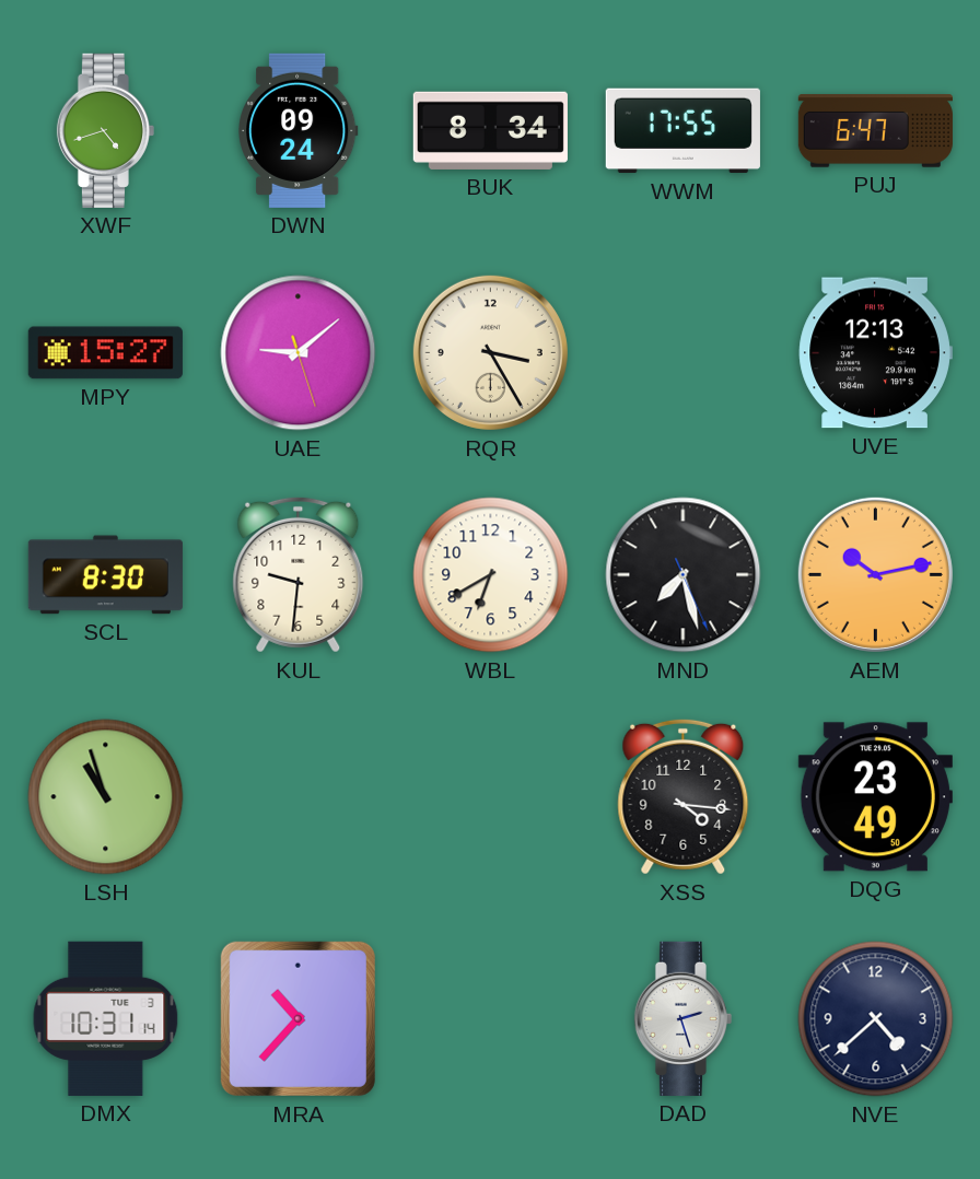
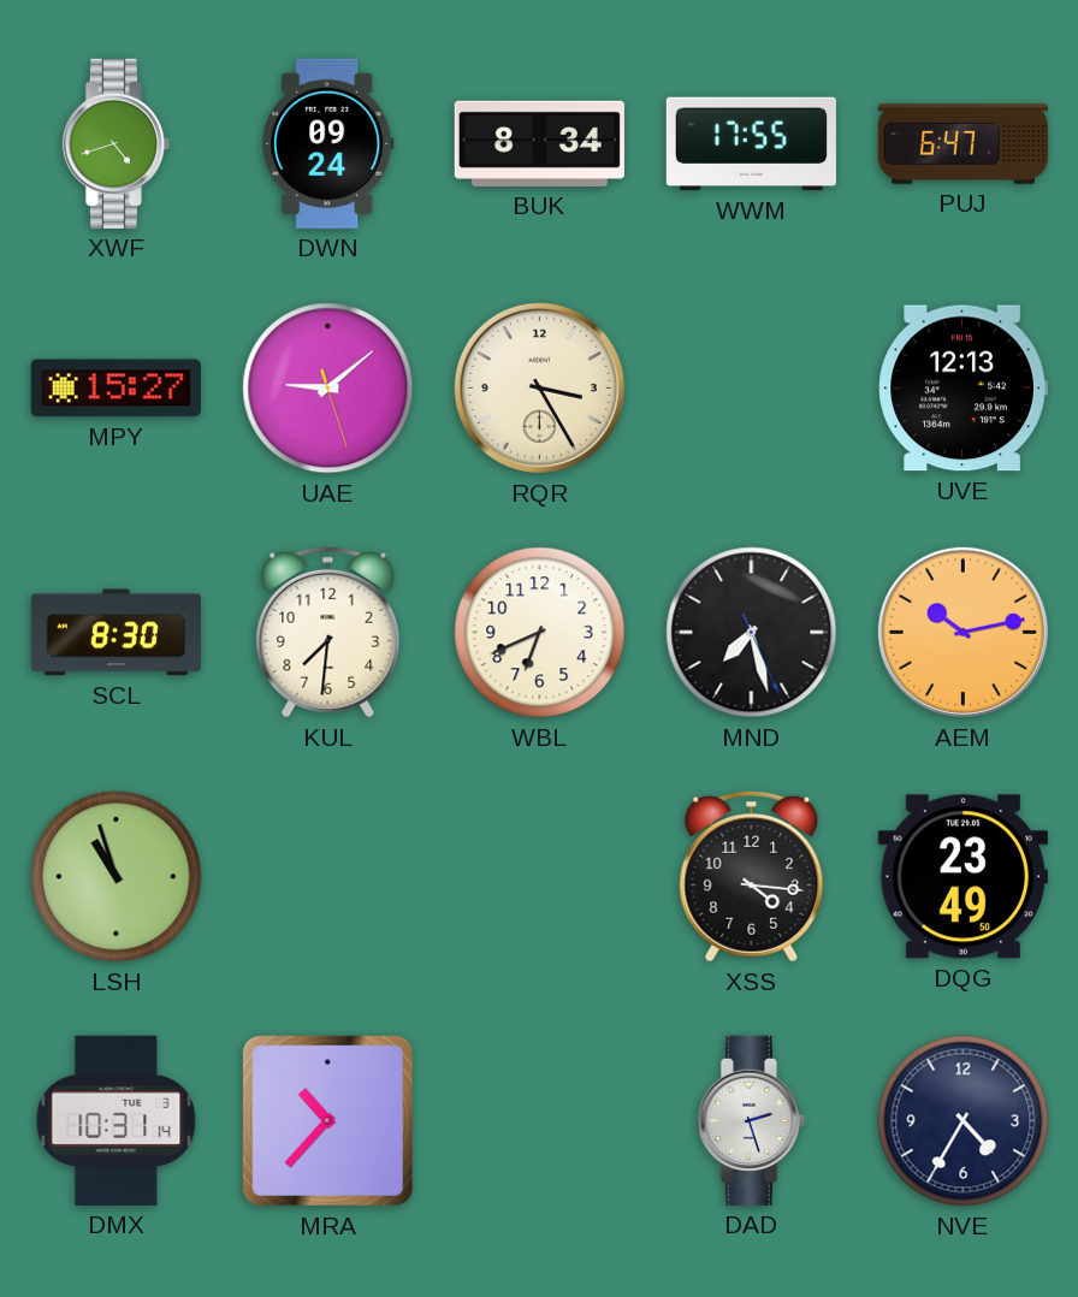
KUL: 9:31 -> 7:31
WBL: 6:40 -> 6:41
NVE: 4:38 -> 4:35
